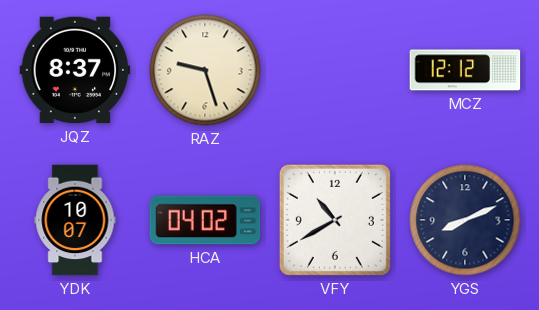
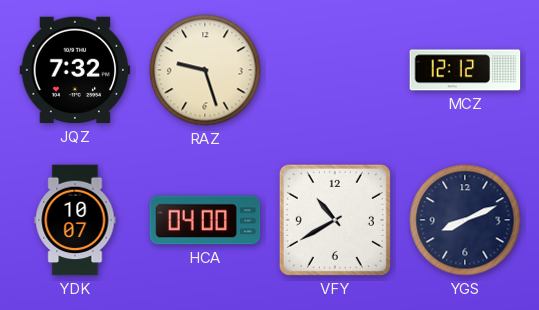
JQZ: 8:37 -> 7:32
HCA: 04:02 -> 04:00
